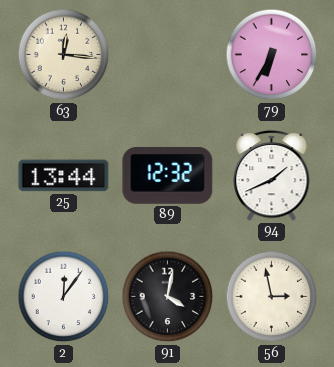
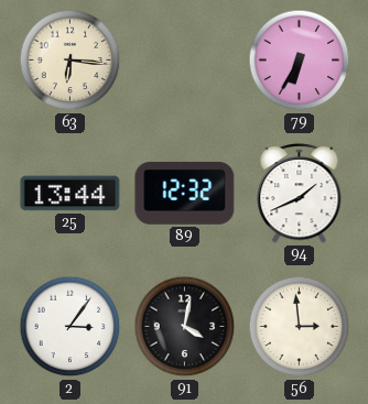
63: 12:16 -> 6:16
2: 12:06 -> 3:06
56: 2:58 -> 2:59
